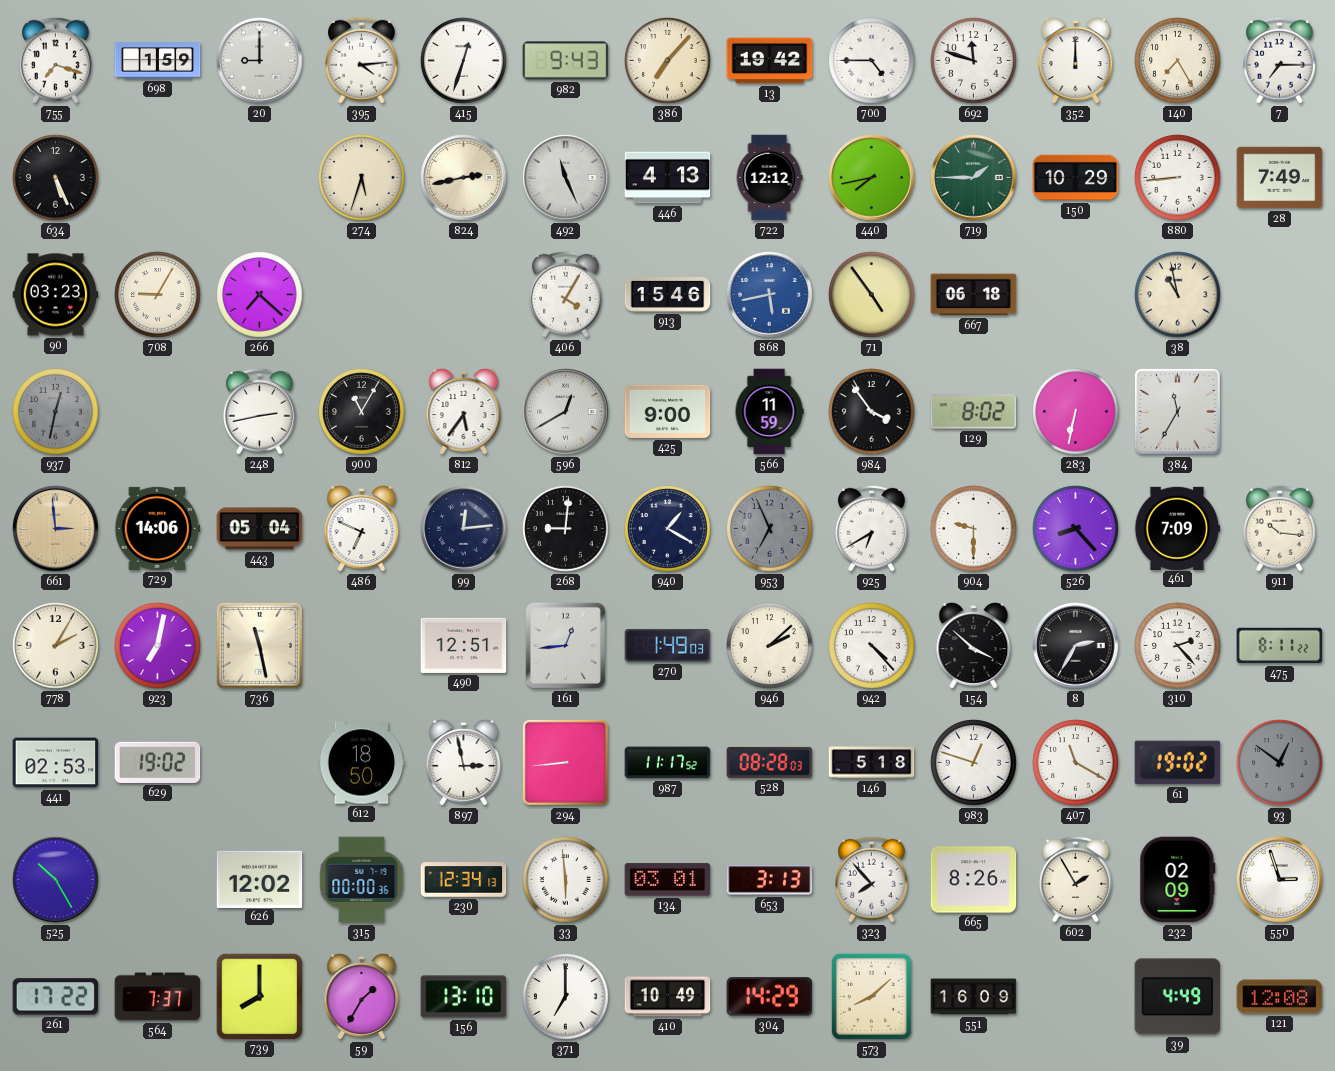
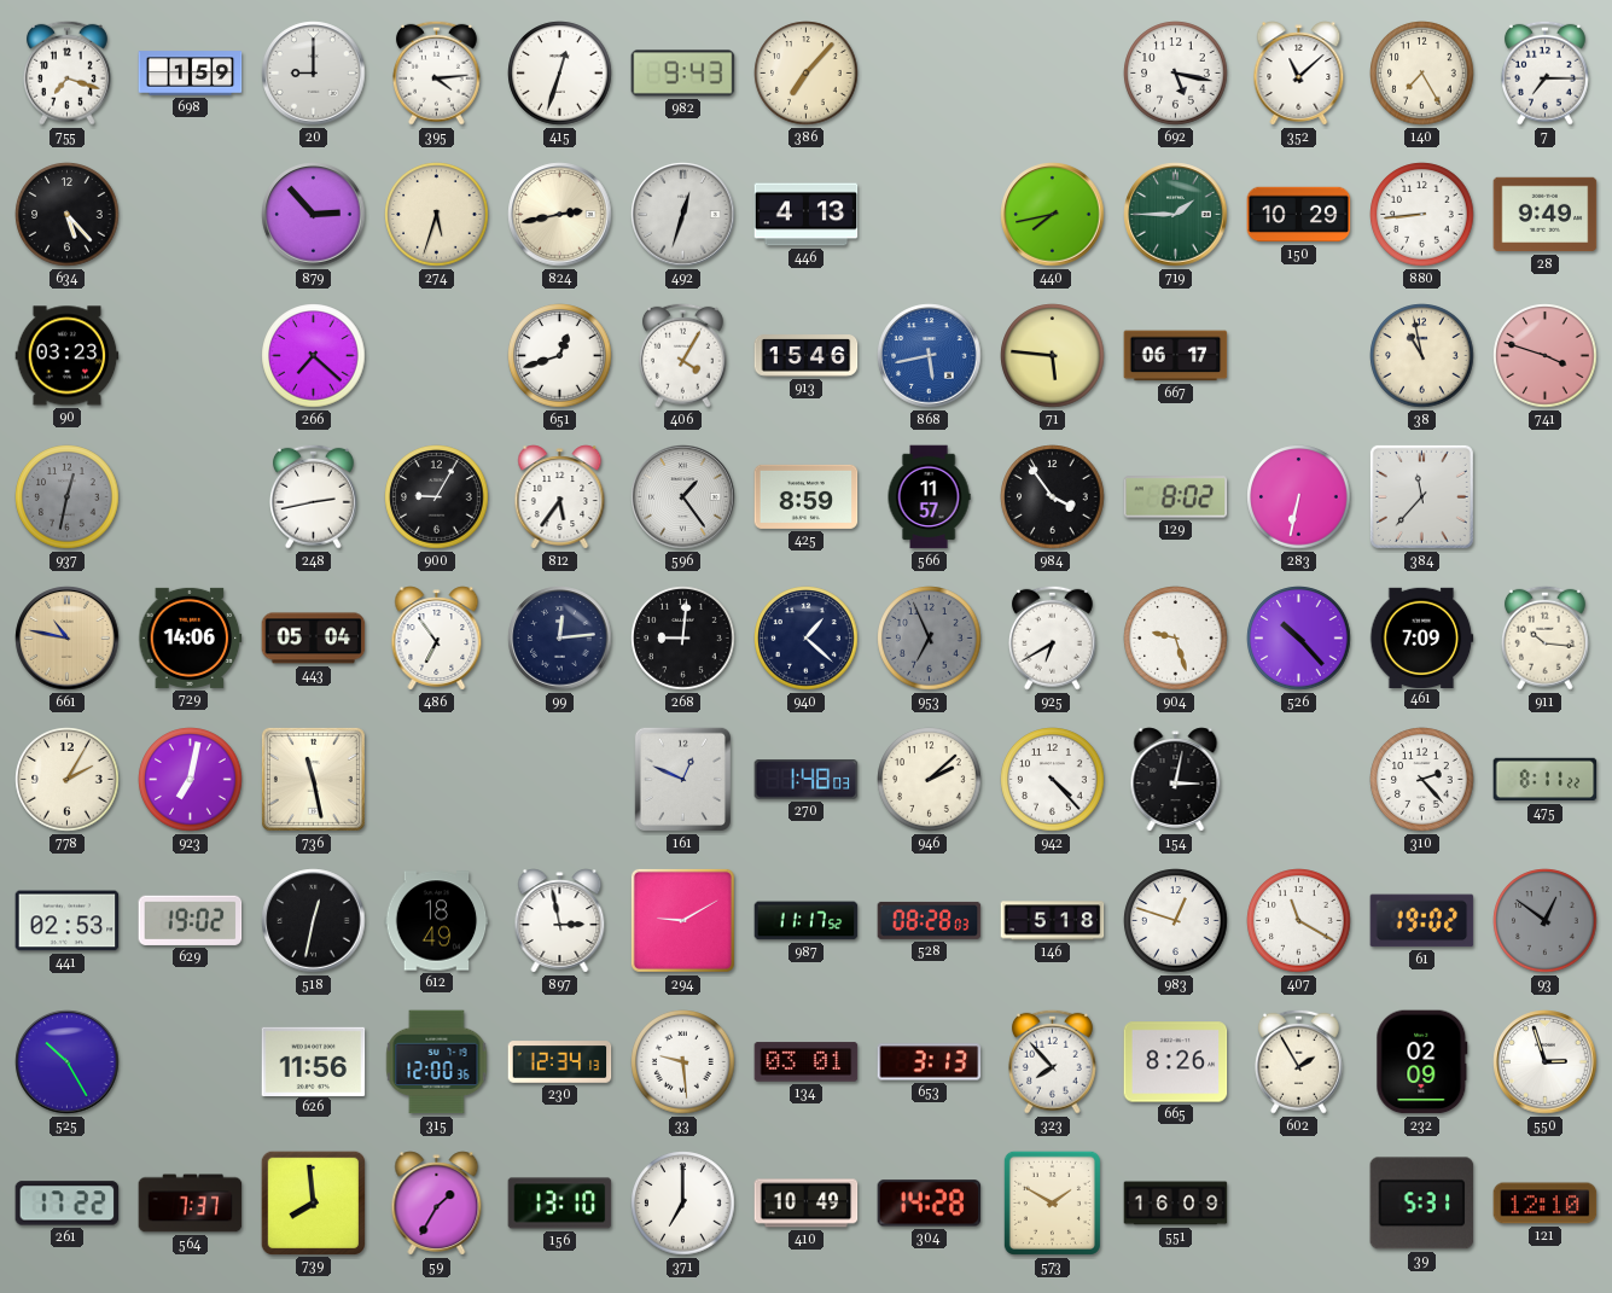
13: 19:42 -> none
700: 4:45 -> none
692: 11:48 -> 5:17
352: 12:00 -> 11:08
634: 5:26 -> 5:23
879: none -> 2:53
492: 11:26 -> 12:33
722: 12:12 -> none
28: 7:49 -> 9:49
708: 9:05 -> none
651: none -> 12:42
71: 4:54 -> 5:46
667: 06:18 -> 06:17
741: none -> 3:48
900: 11:05 -> 9:05
596: 12:40 -> 1:24
425: 9:00 -> 8:59
566: 11:59 -> 11:57
384: 11:35 -> 11:37
661: 2:59 -> 10:47
486: 6:49 -> 6:54
940: 1:20 -> 1:22
904: 9:30 -> 9:27
526: 8:23 -> 10:23
490: 12:51 -> none
161: 12:44 -> 12:49
270: 1:49 -> 1:48
154: 3:52 -> 3:02
8: 2:35 -> none
518: none -> 12:32
612: 18:50 -> 18:49
294: 8:44 -> 9:10
626: 12:02 -> 11:56
315: 00:00 -> 12:00
33: 5:59 -> 9:29
739: 8:00 -> 7:59
304: 14:29 -> 14:28
573: 8:08 -> 1:50
39: 4:49 -> 5:31
121: 12:08 -> 12:10
